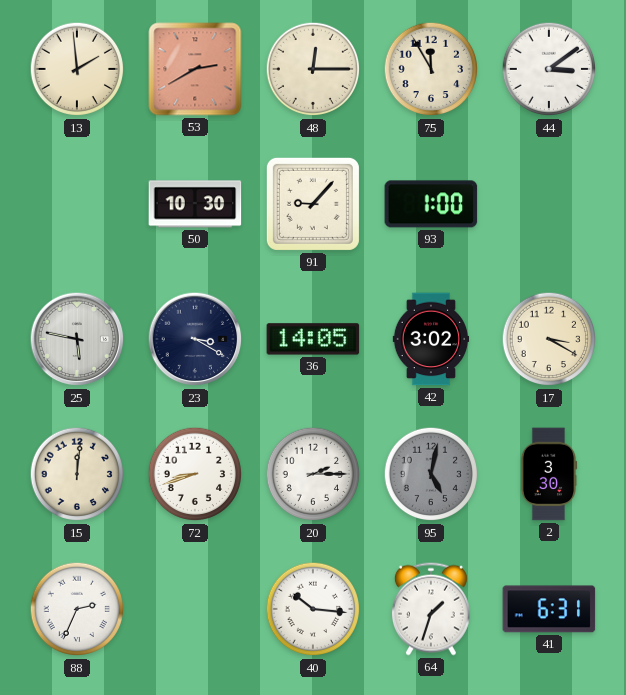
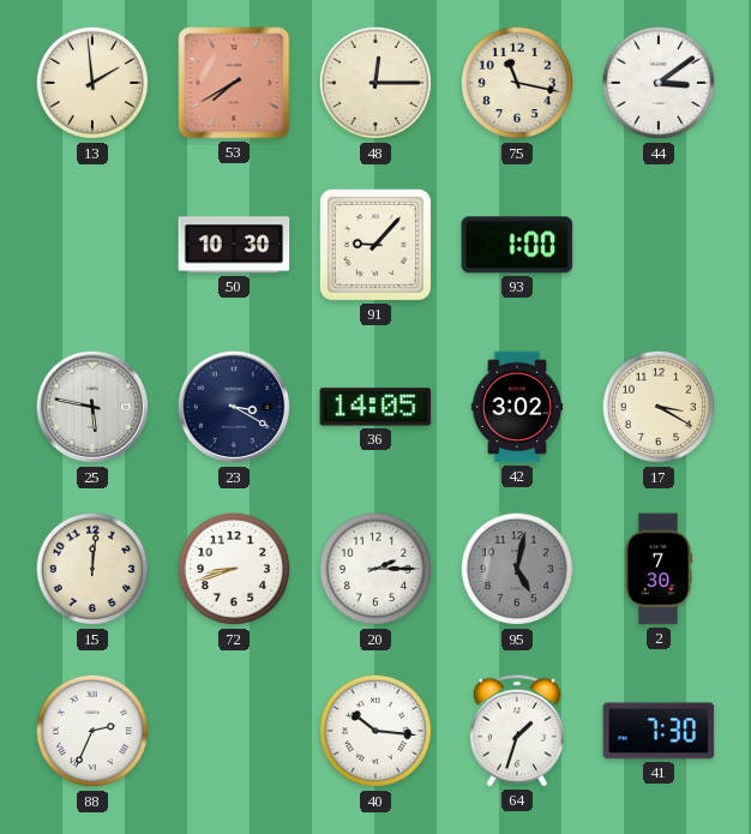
53: 2:40 -> 7:40
75: 11:55 -> 11:17
2: 3:30 -> 7:30
41: 6:31 -> 7:30
